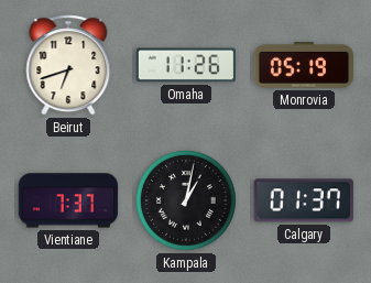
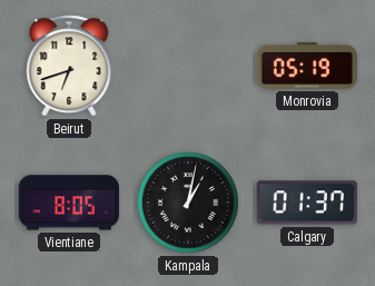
Omaha: 11:26 -> none
Vientiane: 7:37 -> 8:05
